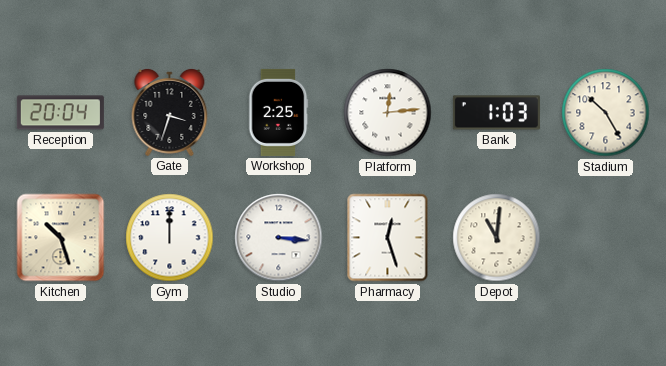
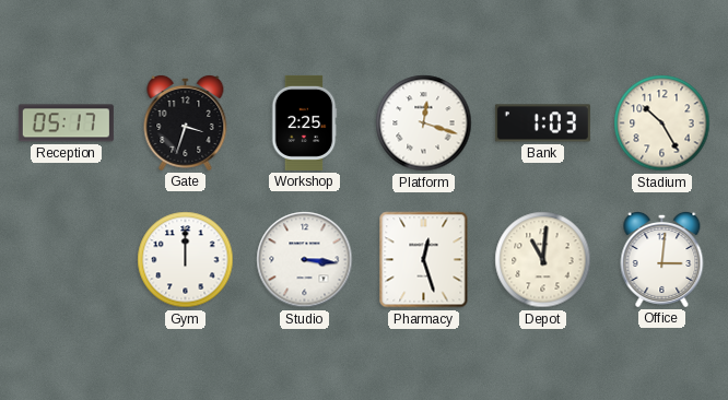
Reception: 20:04 -> 05:17
Platform: 12:14 -> 12:18
Kitchen: 10:27 -> none
Office: none -> 3:01
